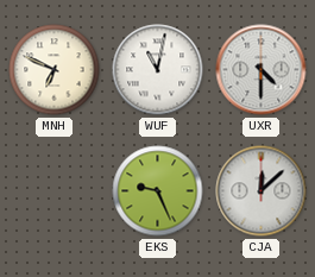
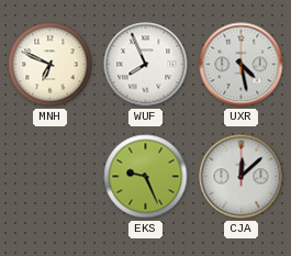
WUF: 11:02 -> 7:56
UXR: 4:30 -> 4:28
